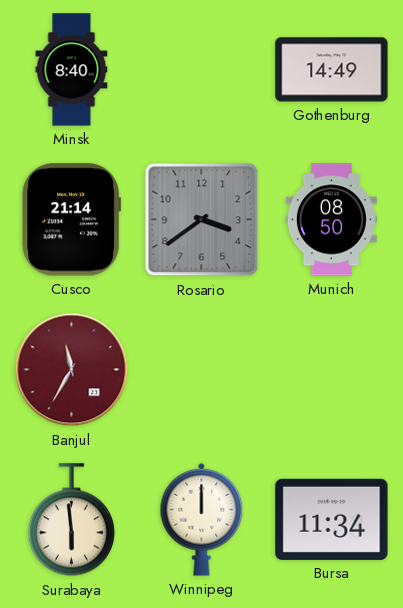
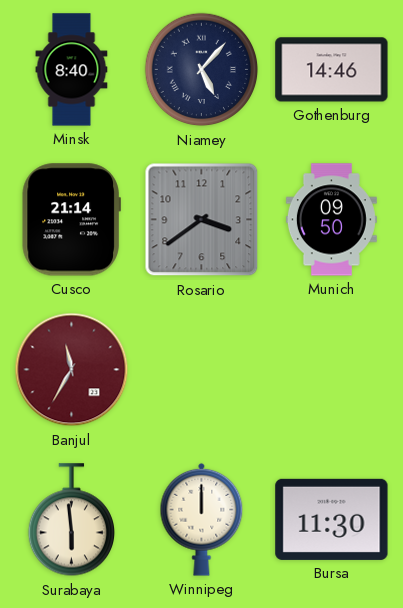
Niamey: none -> 5:07
Gothenburg: 14:49 -> 14:46
Munich: 08:50 -> 09:50
Bursa: 11:34 -> 11:30
